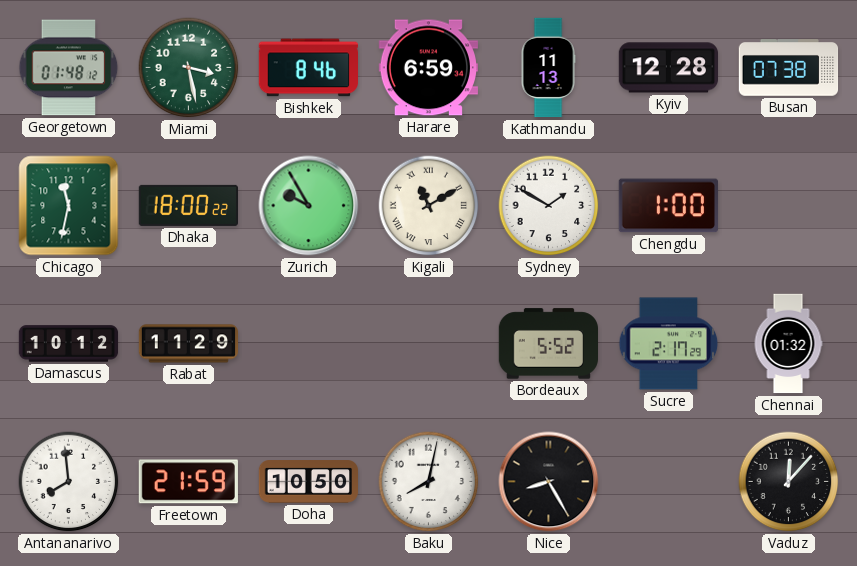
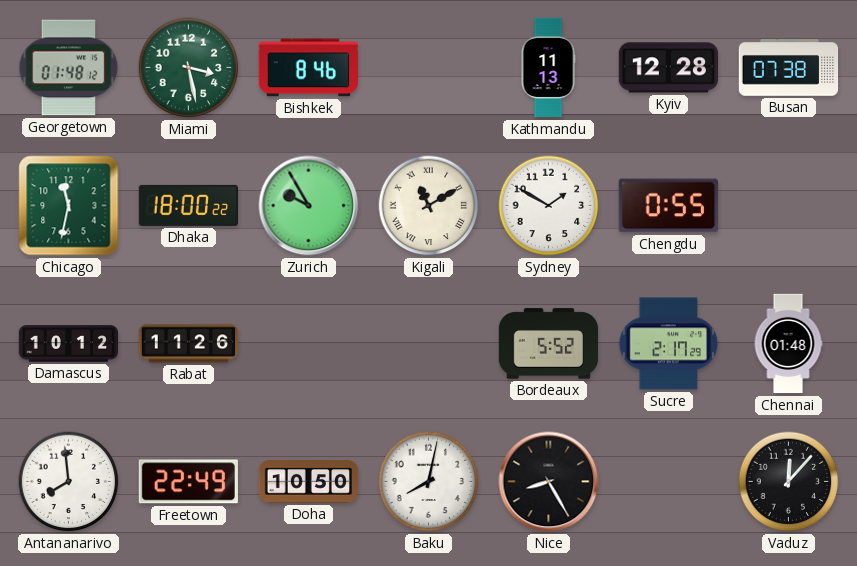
Harare: 6:59 -> none
Chengdu: 1:00 -> 0:55
Rabat: 11:29 -> 11:26
Chennai: 01:32 -> 01:48
Freetown: 21:59 -> 22:49
